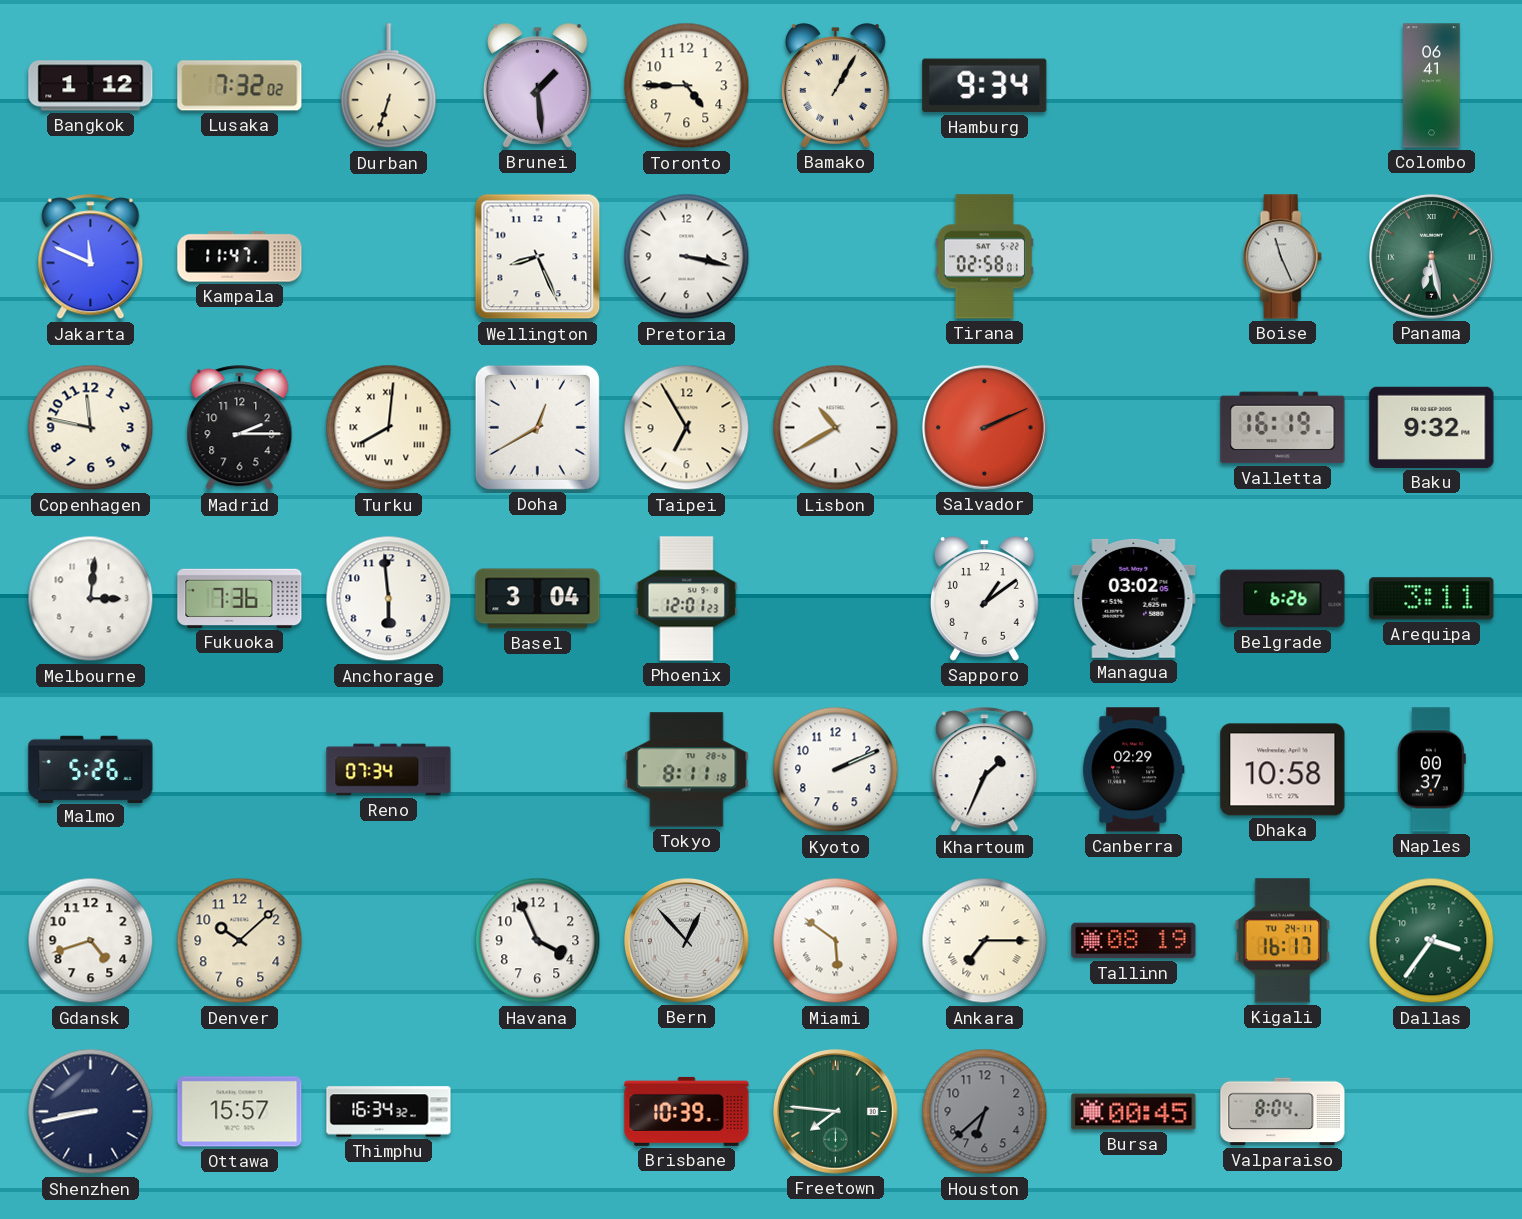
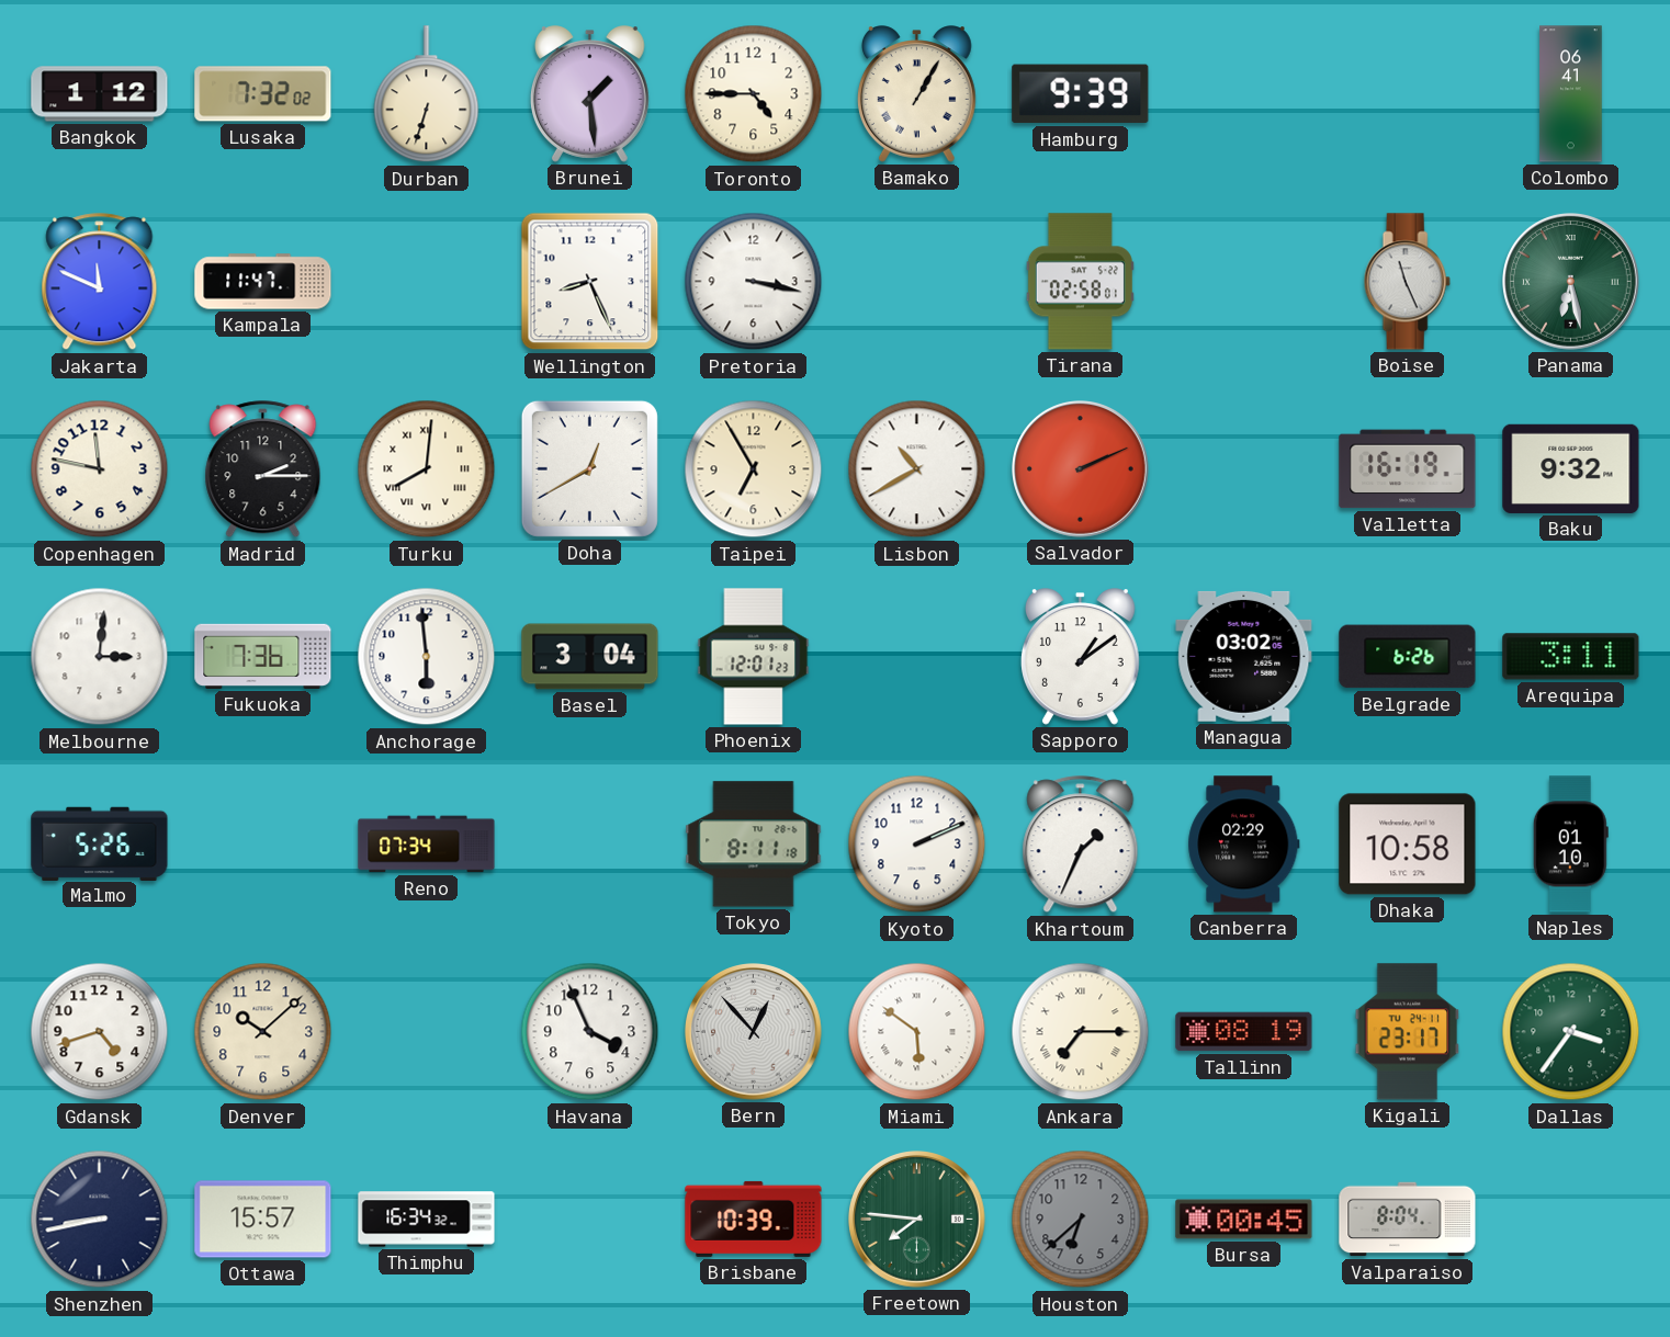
Hamburg: 9:34 -> 9:39
Naples: 00:37 -> 01:10
Kigali: 16:17 -> 23:17
